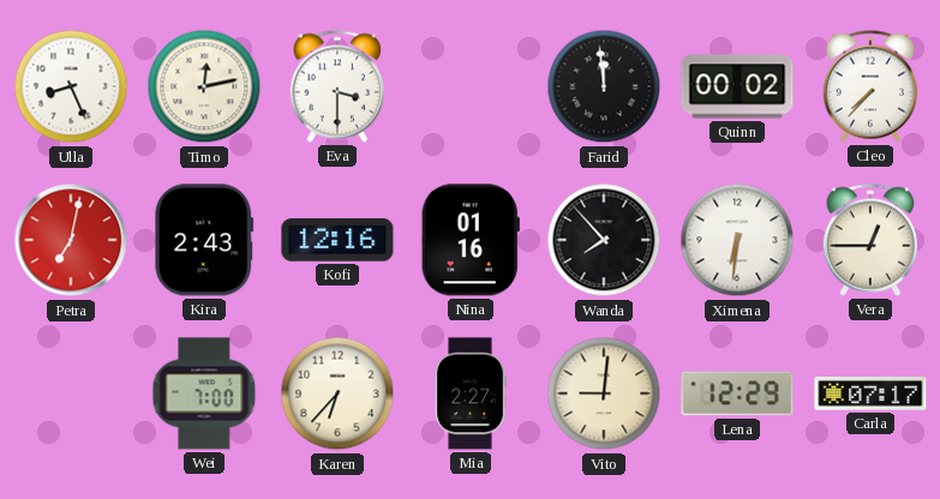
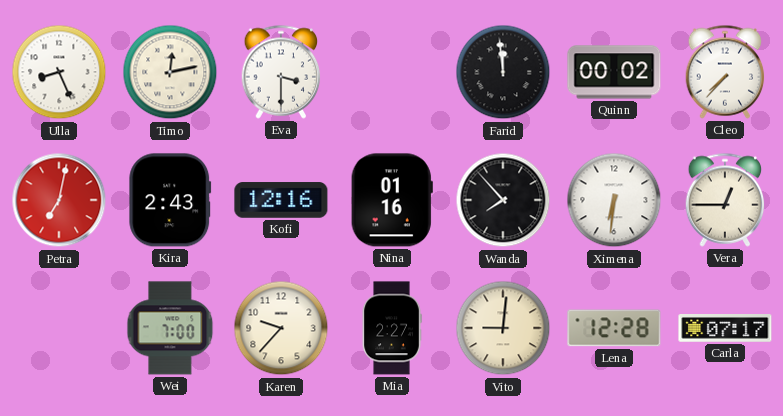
Karen: 6:37 -> 9:37
Lena: 12:29 -> 12:28
